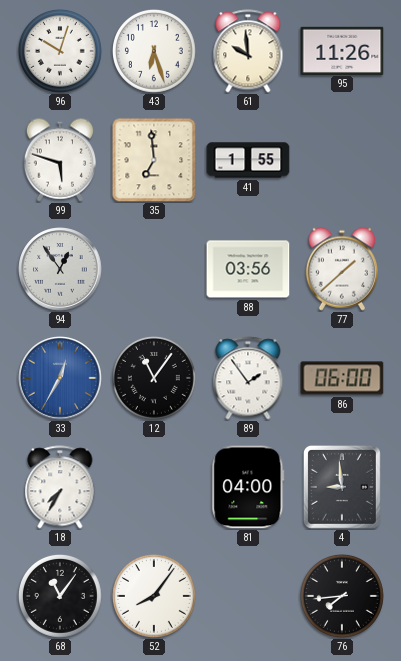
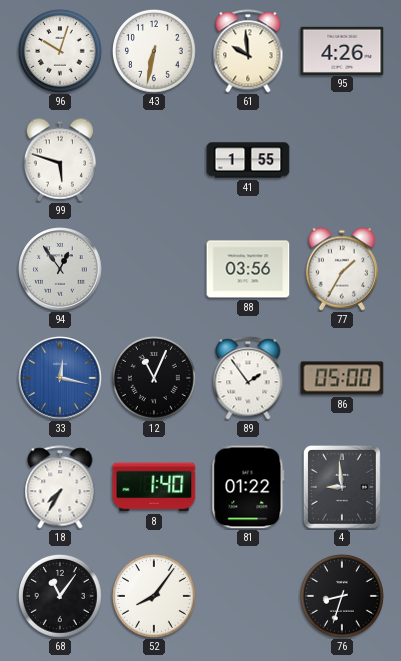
43: 6:27 -> 6:32
95: 11:26 -> 4:26
35: 6:59 -> none
77: 1:38 -> 1:35
33: 12:35 -> 12:17
12: 11:06 -> 11:04
86: 06:00 -> 05:00
8: none -> 1:40
81: 04:00 -> 01:22
76: 7:44 -> 8:33
